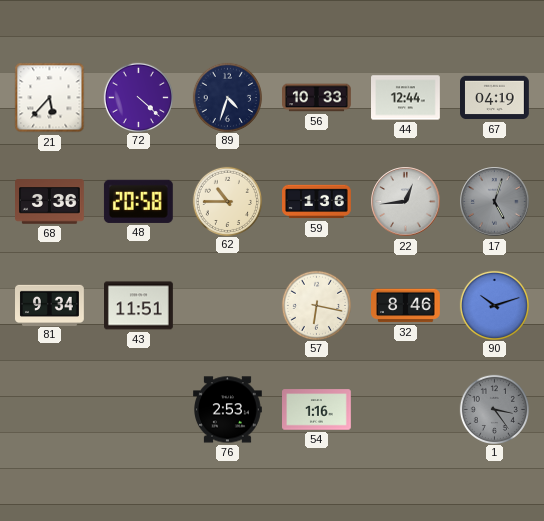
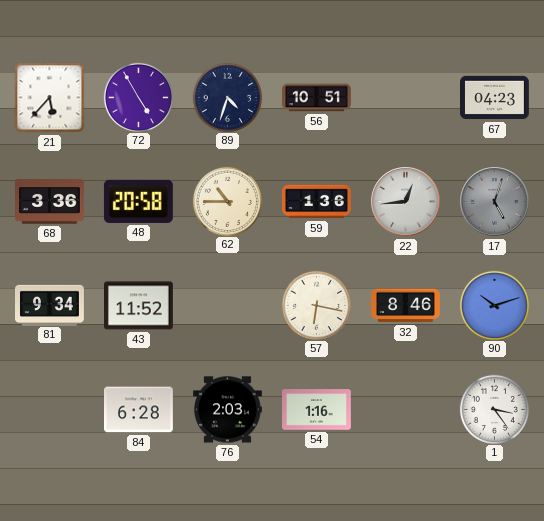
72: 4:22 -> 4:55
56: 10:33 -> 10:51
44: 12:44 -> none
67: 04:19 -> 04:23
43: 11:51 -> 11:52
84: none -> 6:28
76: 2:53 -> 2:03
1 dial: grey -> white
